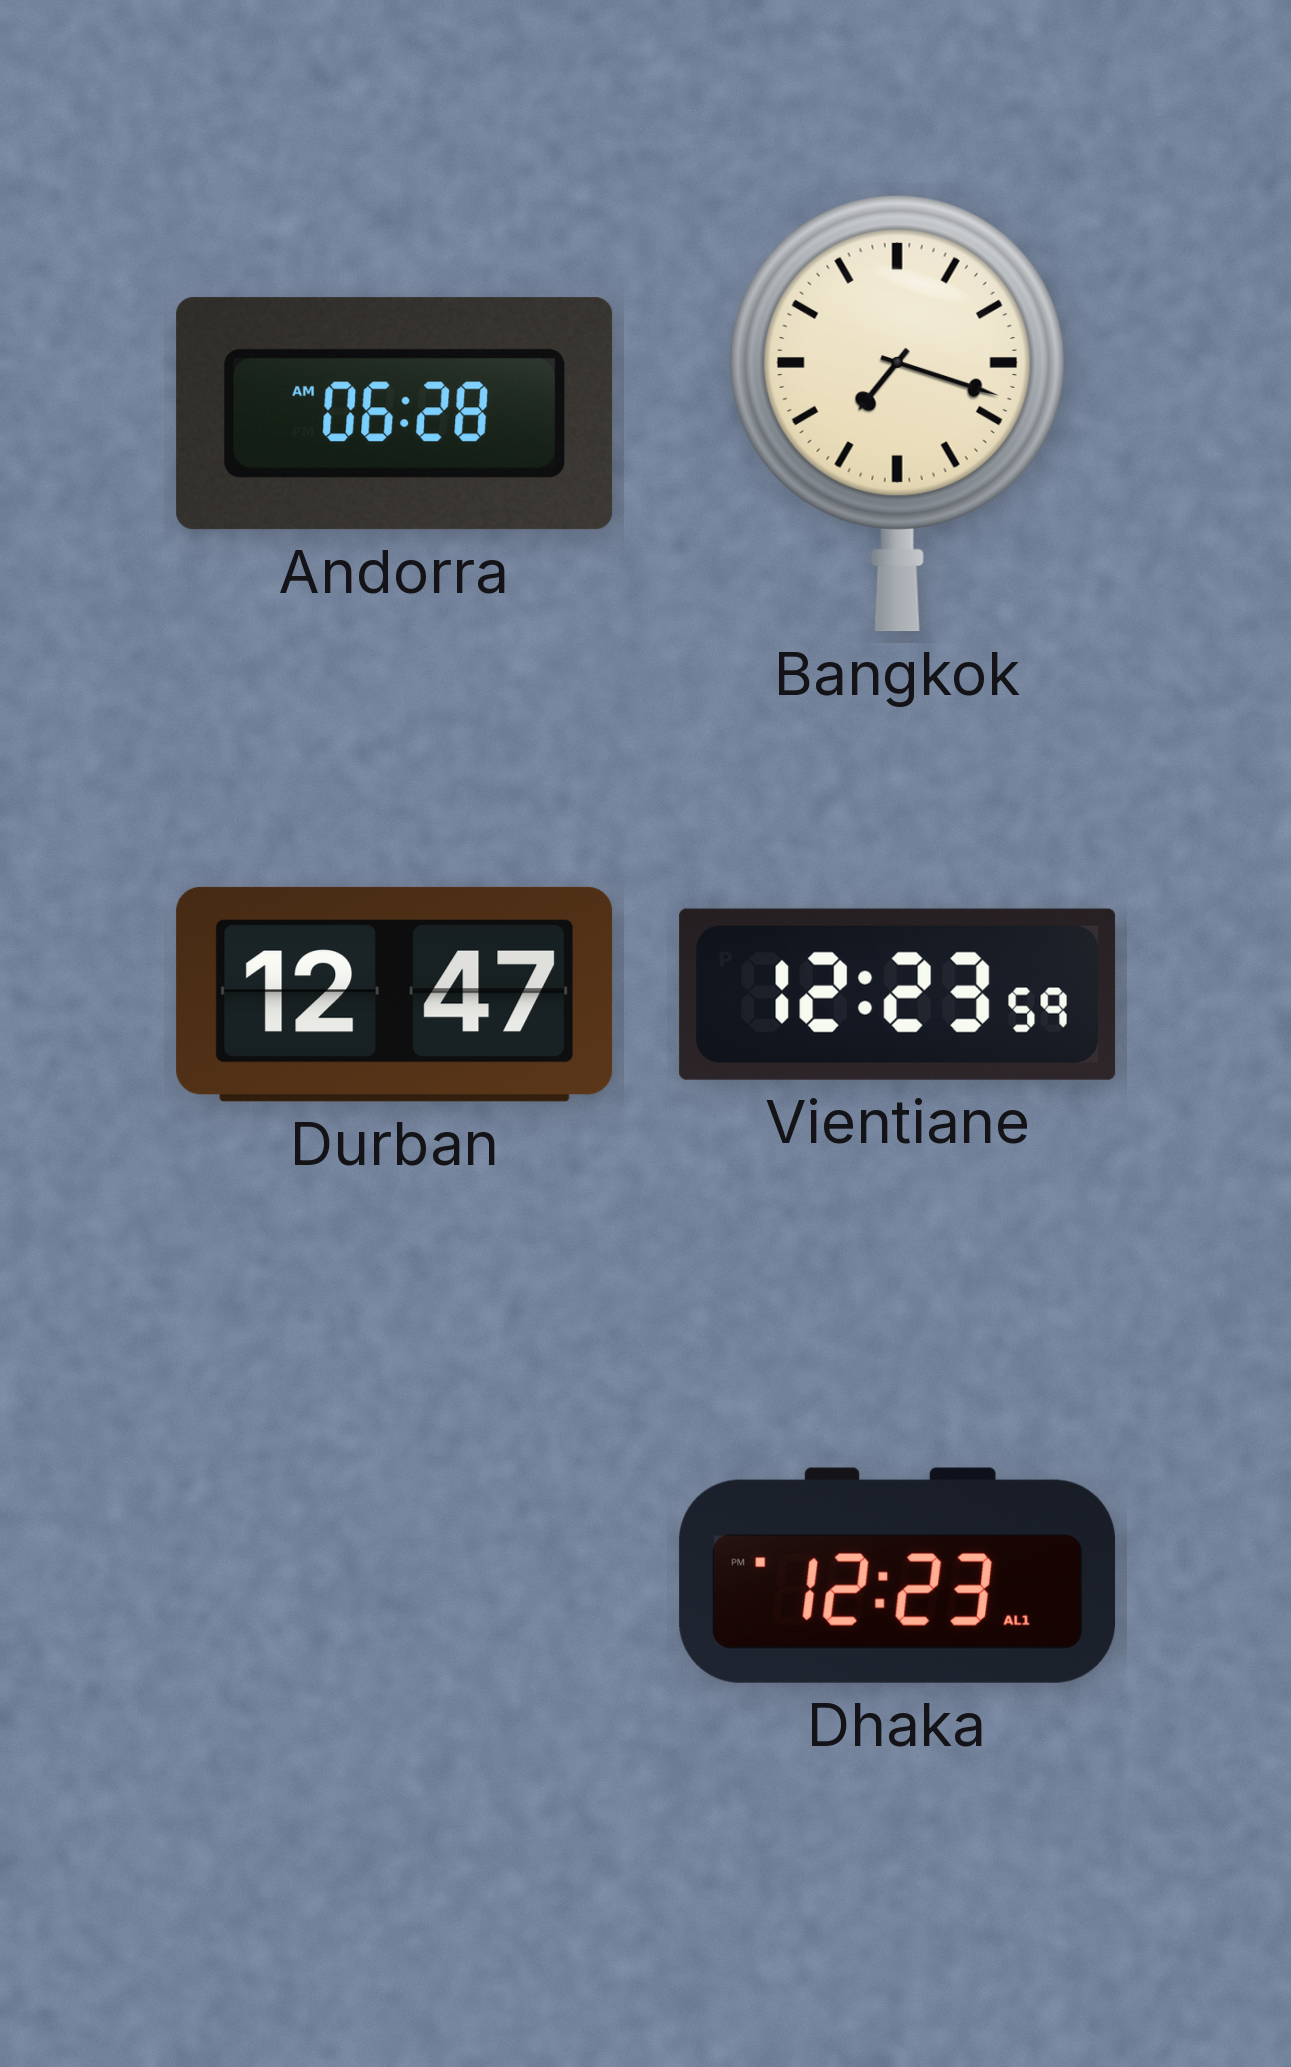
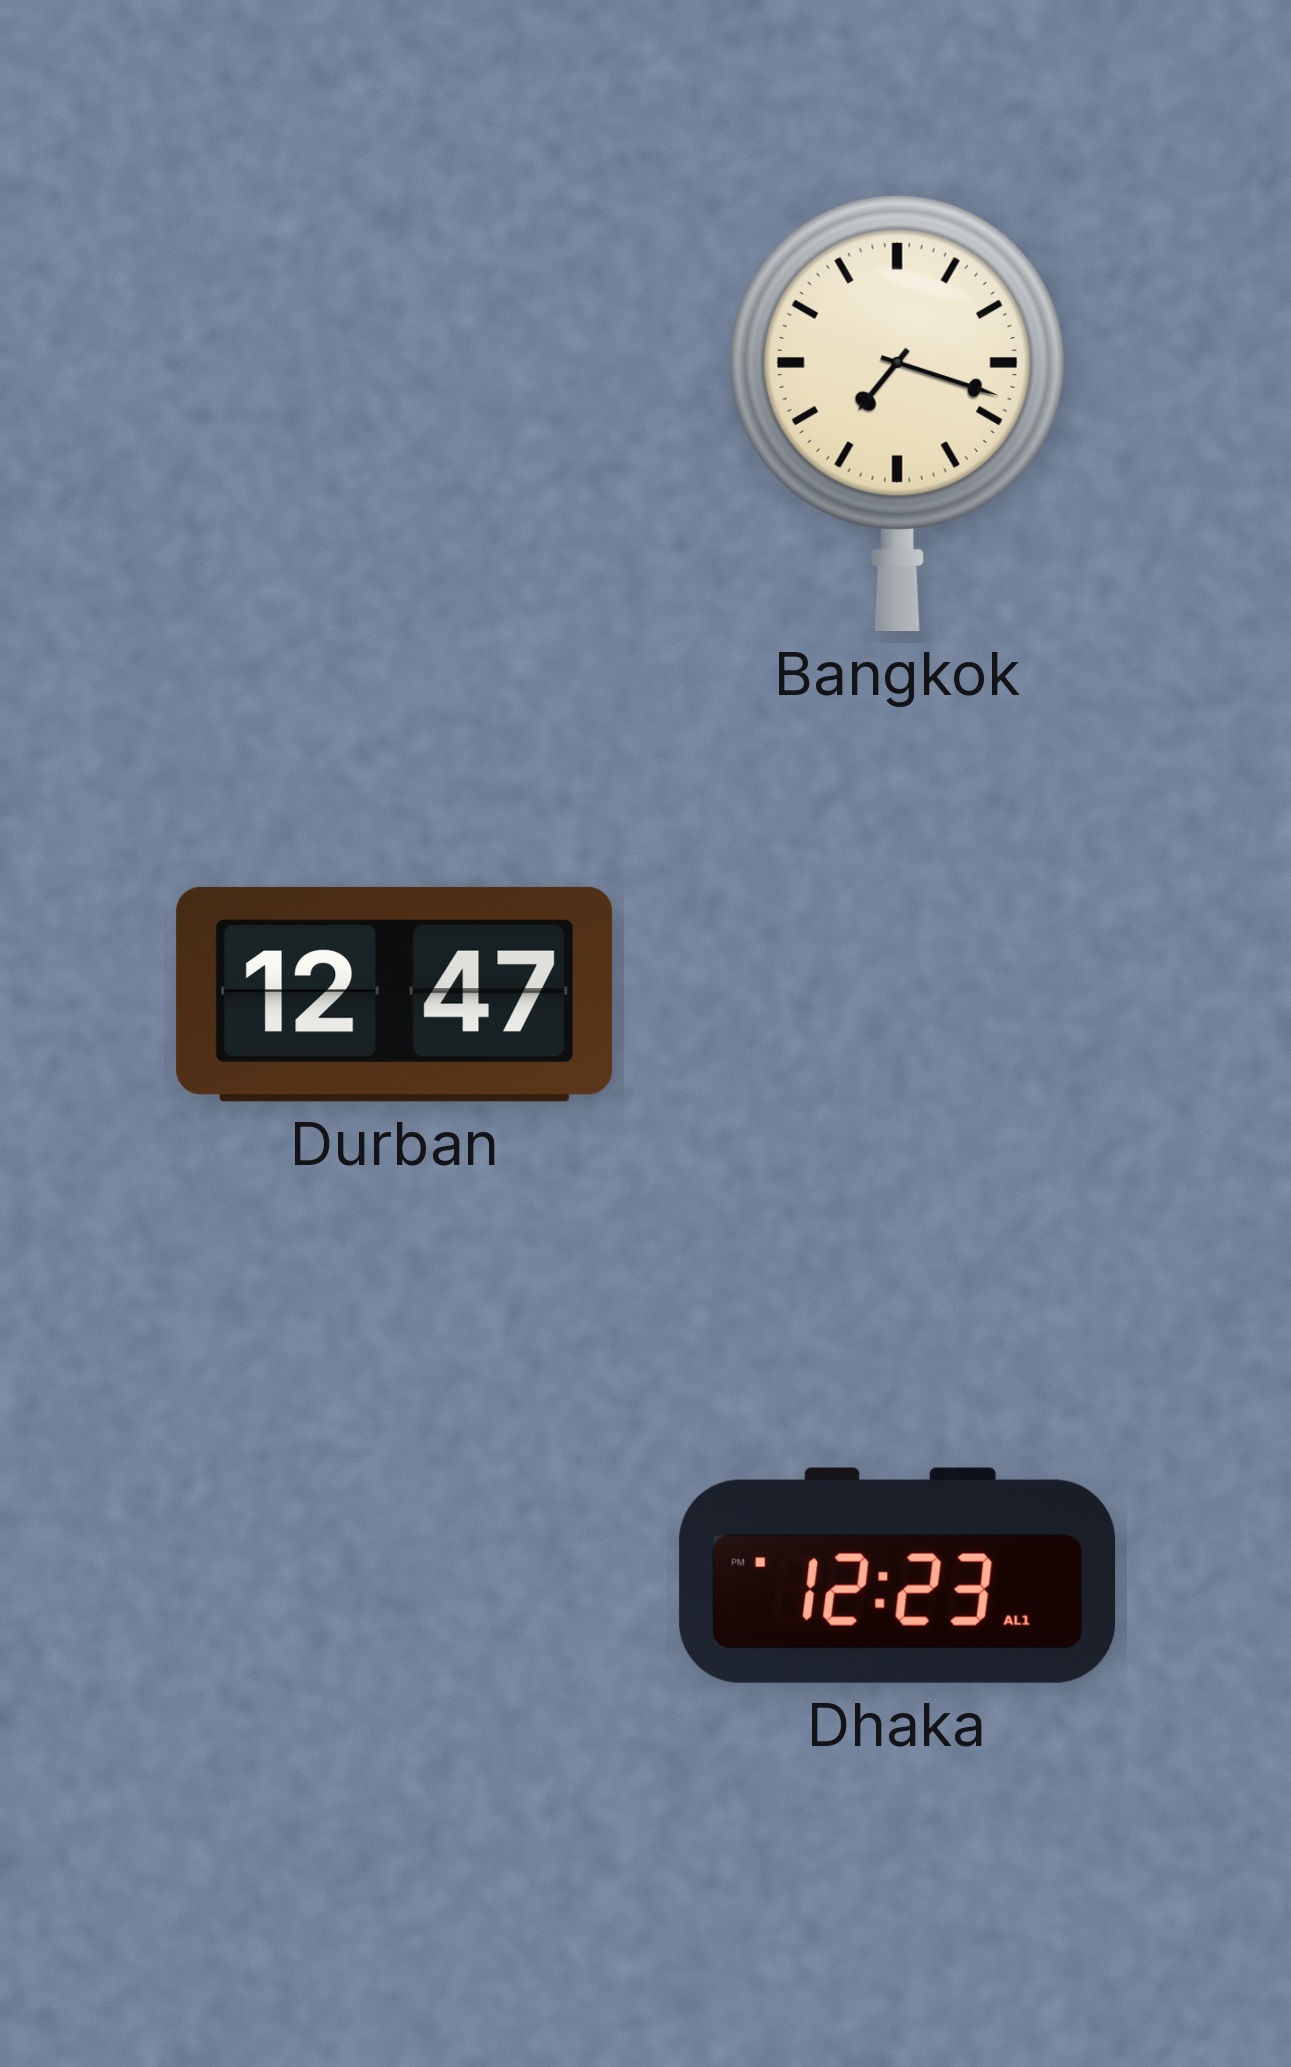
Andorra: 06:28 -> none
Vientiane: 12:23 -> none
